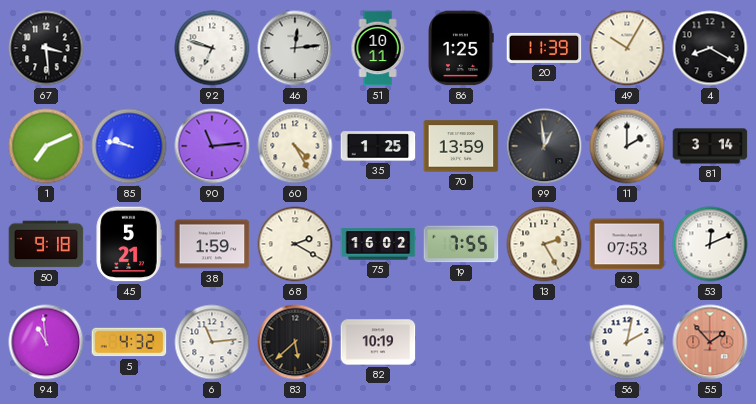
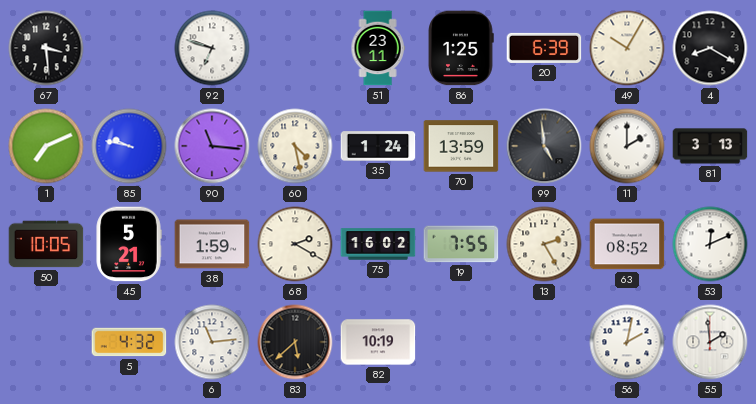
46: 12:14 -> none
51: 10:11 -> 23:11
20: 11:39 -> 6:39
90: 11:14 -> 11:16
60: 4:25 -> 4:28
35: 1:25 -> 1:24
99: 12:59 -> 4:59
81: 3:14 -> 3:13
50: 9:18 -> 10:05
63: 07:53 -> 08:52
94: 10:59 -> none
55: 1:53 -> 1:59
55 dial: salmon -> white
